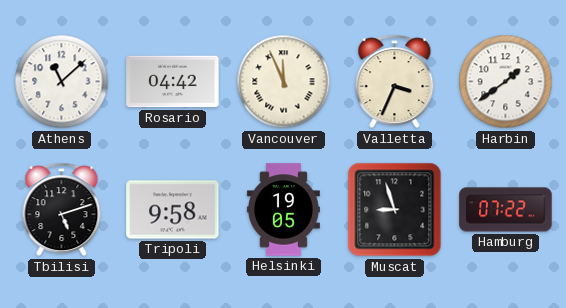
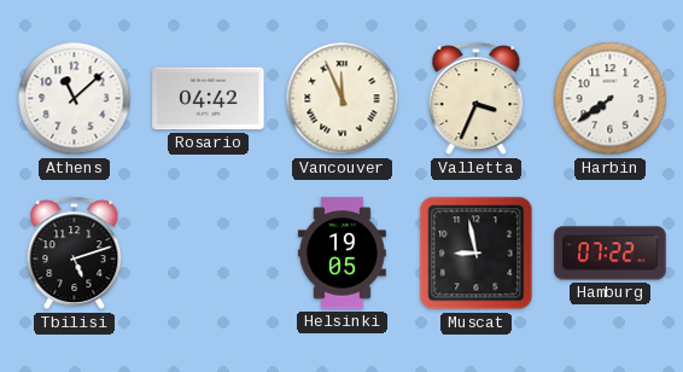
Harbin: 1:39 -> 7:39
Tripoli: 9:58 -> none
Muscat: 8:57 -> 8:58
